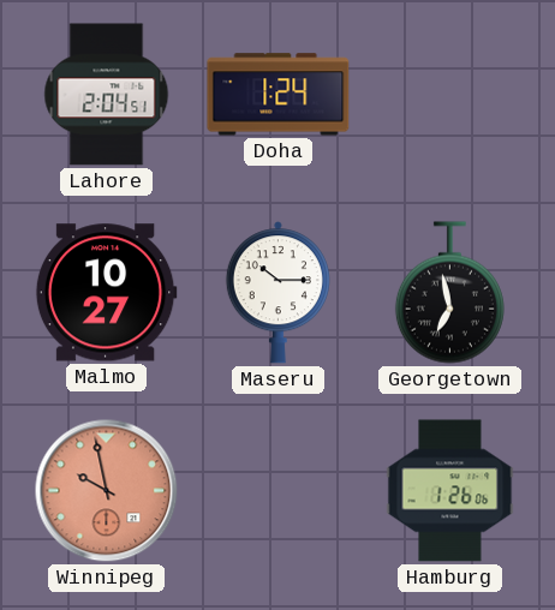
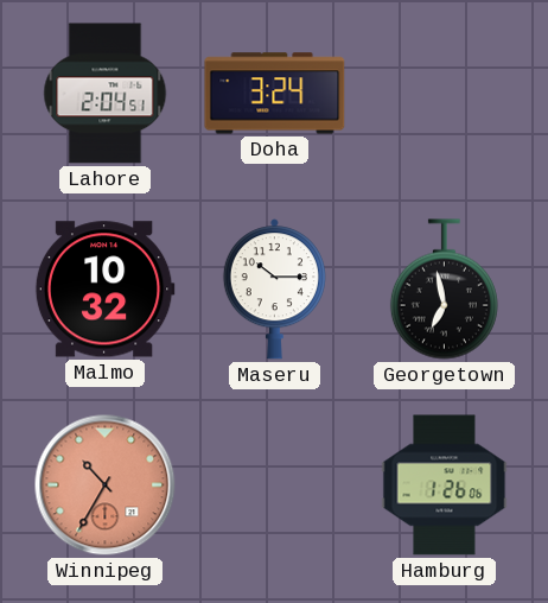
Doha: 1:24 -> 3:24
Malmo: 10:27 -> 10:32
Winnipeg: 9:58 -> 10:35
